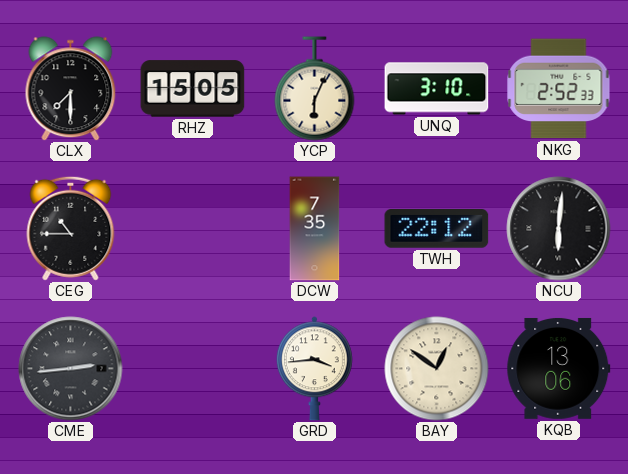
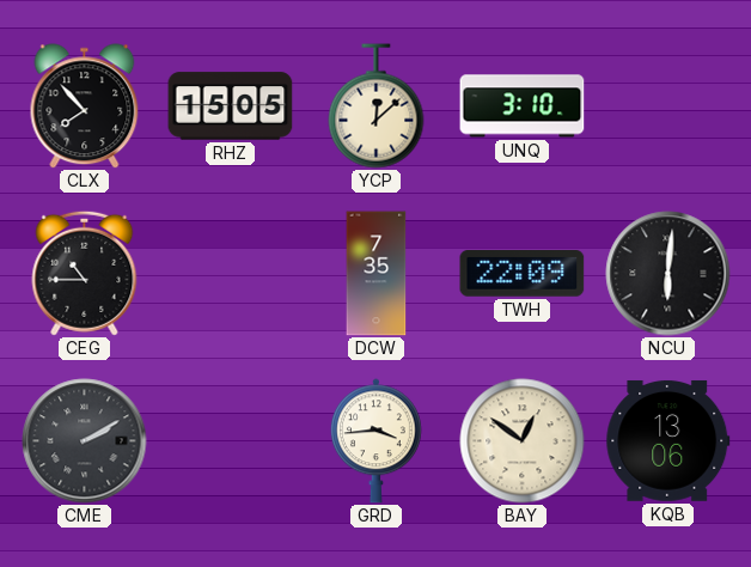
CLX: 7:30 -> 7:53
YCP: 6:04 -> 12:08
NKG: 2:52 -> none
TWH: 22:12 -> 22:09
CME: 2:44 -> 2:10
